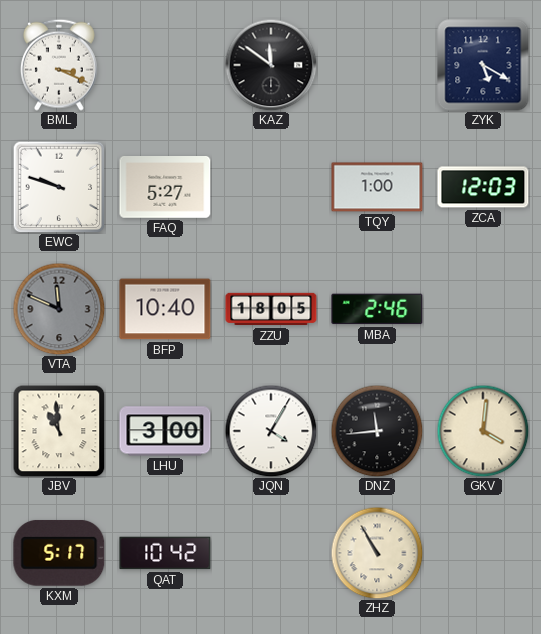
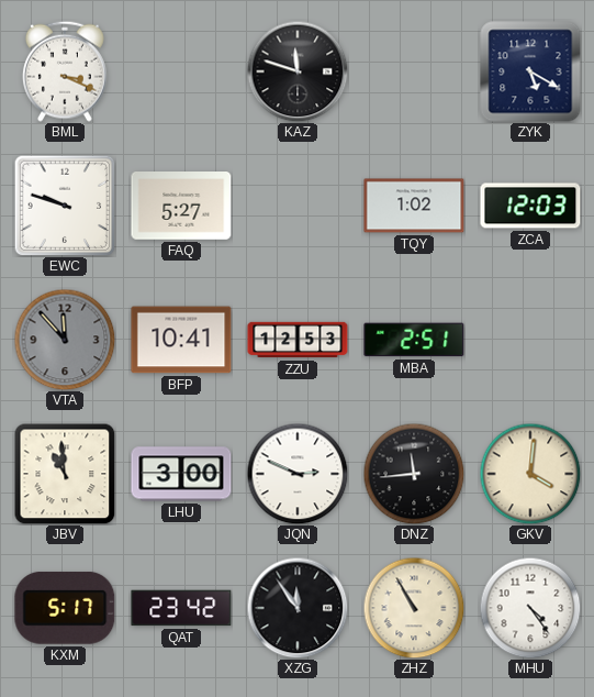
KAZ: 11:51 -> 11:48
TQY: 1:00 -> 1:02
VTA: 11:49 -> 11:53
BFP: 10:40 -> 10:41
ZZU: 18:05 -> 12:53
MBA: 2:46 -> 2:51
JQN: 4:05 -> 2:49
QAT: 10:42 -> 23:42
XZG: none -> 11:54
MHU: none -> 4:24
